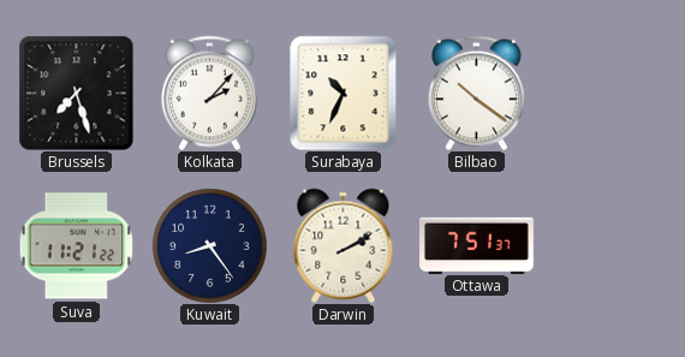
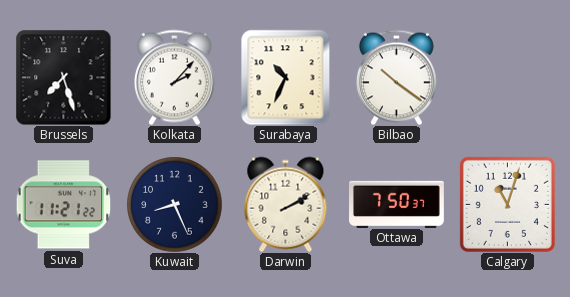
Kuwait: 8:24 -> 8:26
Ottawa: 7:51 -> 7:50
Calgary: none -> 11:03
